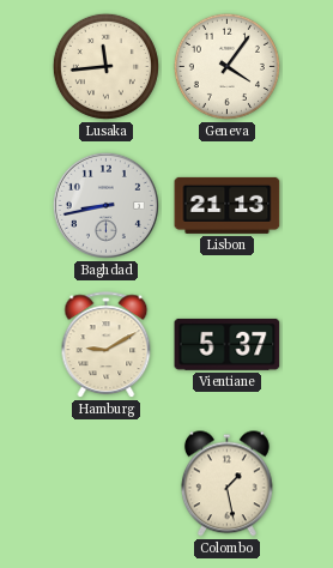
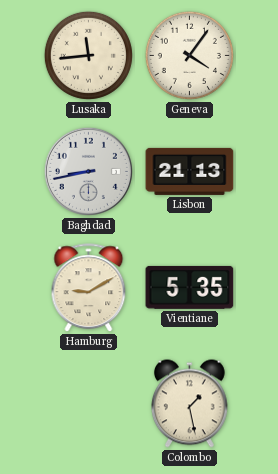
Vientiane: 5:37 -> 5:35
